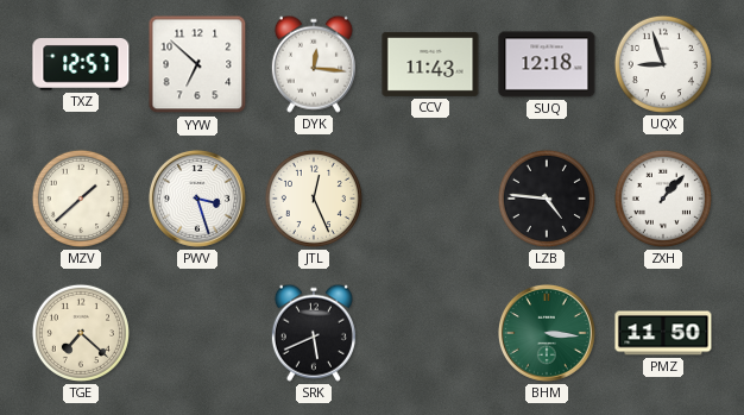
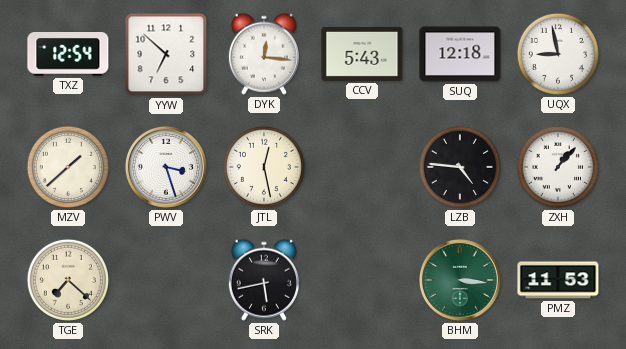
TXZ: 12:57 -> 12:54
CCV: 11:43 -> 5:43
UQX: 8:57 -> 8:58
JTL: 12:26 -> 12:28
SRK: 5:41 -> 5:43
PMZ: 11:50 -> 11:53
